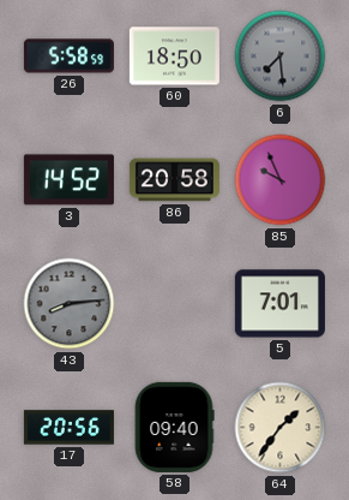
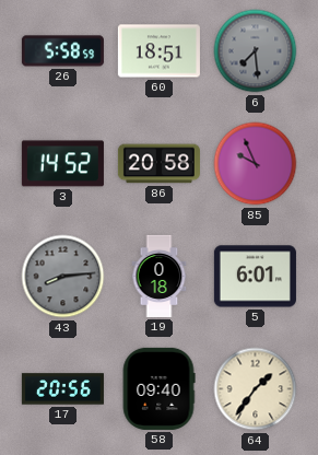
60: 18:50 -> 18:51
19: none -> 0:18
5: 7:01 -> 6:01
